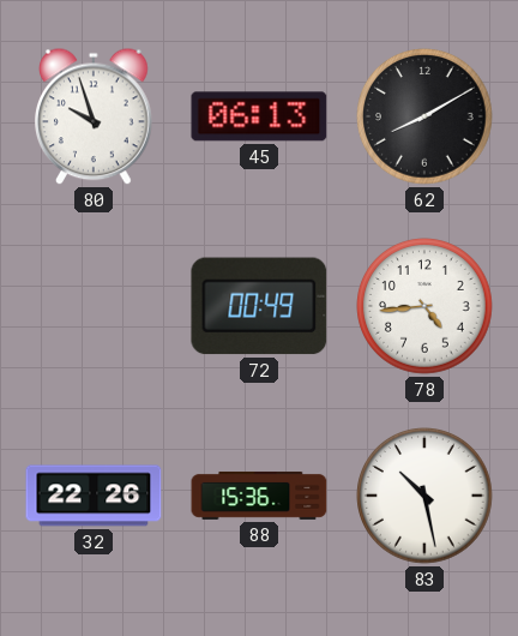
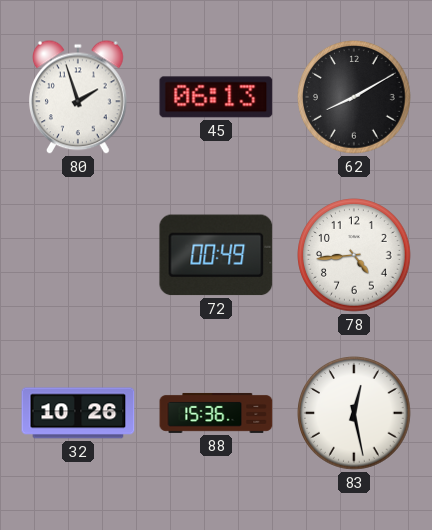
80: 9:57 -> 1:57
32: 22:26 -> 10:26
83: 10:28 -> 12:28
